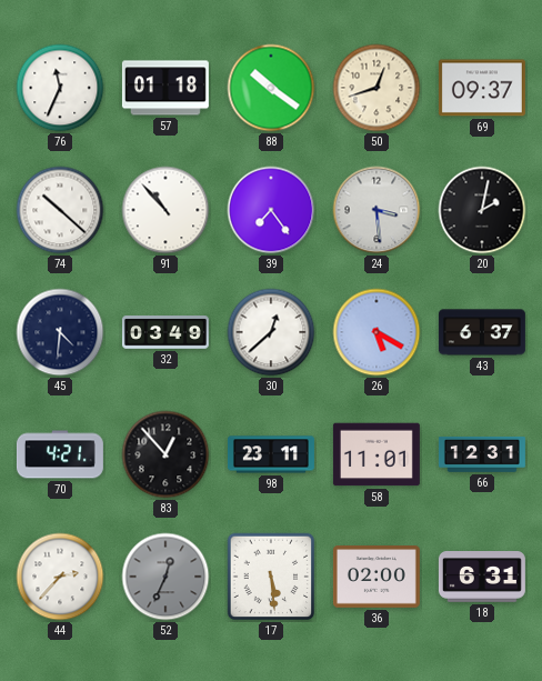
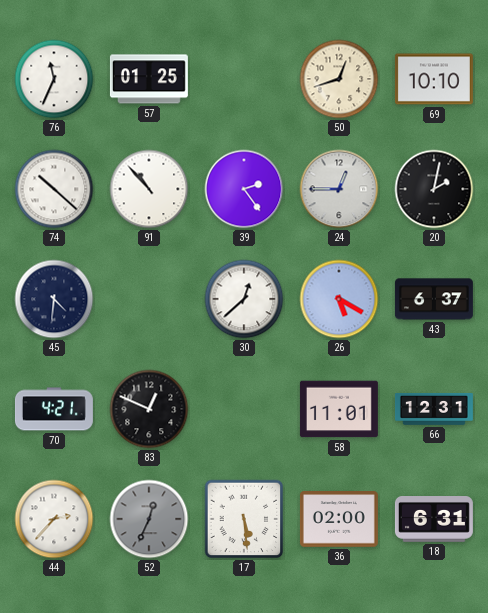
57: 01:18 -> 01:25
88: 10:21 -> none
69: 09:37 -> 10:10
39: 7:24 -> 2:24
24: 3:29 -> 12:45
32: 03:49 -> none
83: 12:53 -> 12:49
98: 23:11 -> none
